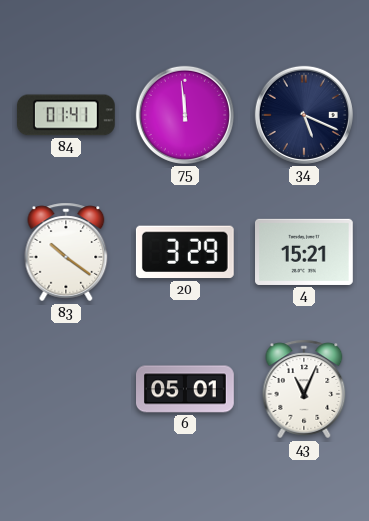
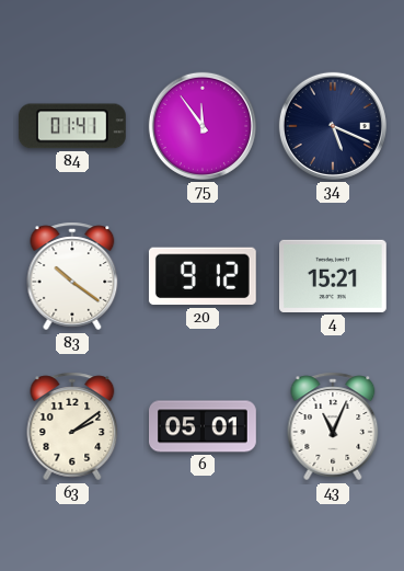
75: 11:59 -> 11:54
20: 3:29 -> 9:12
63: none -> 2:09
